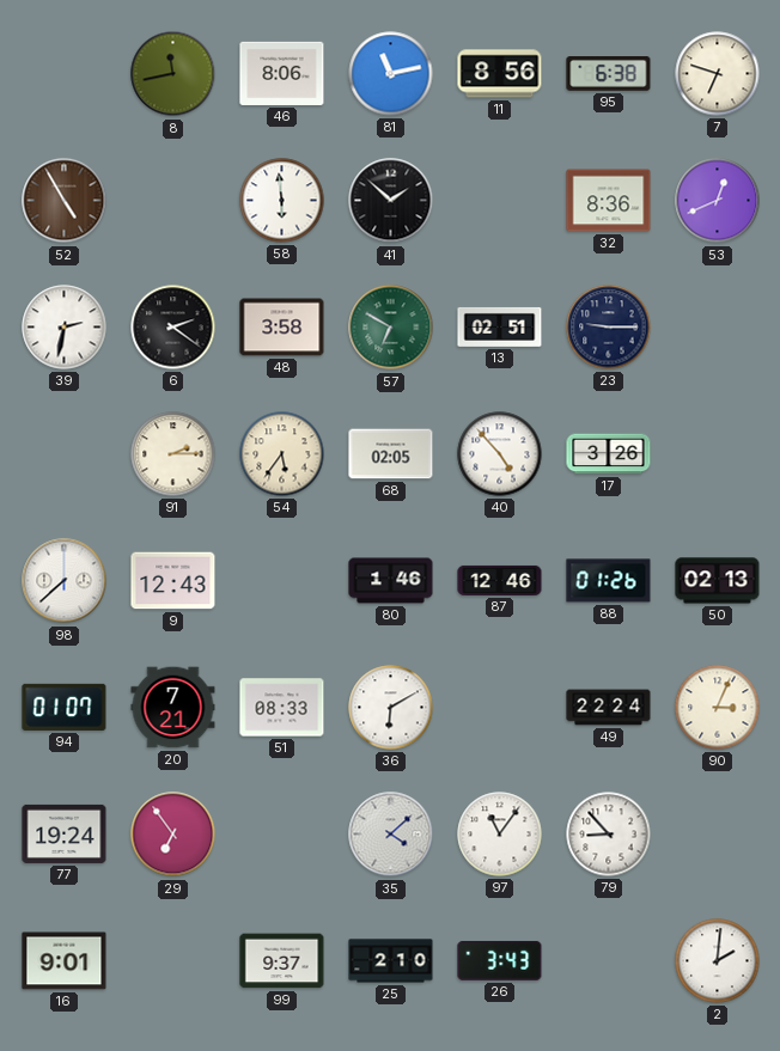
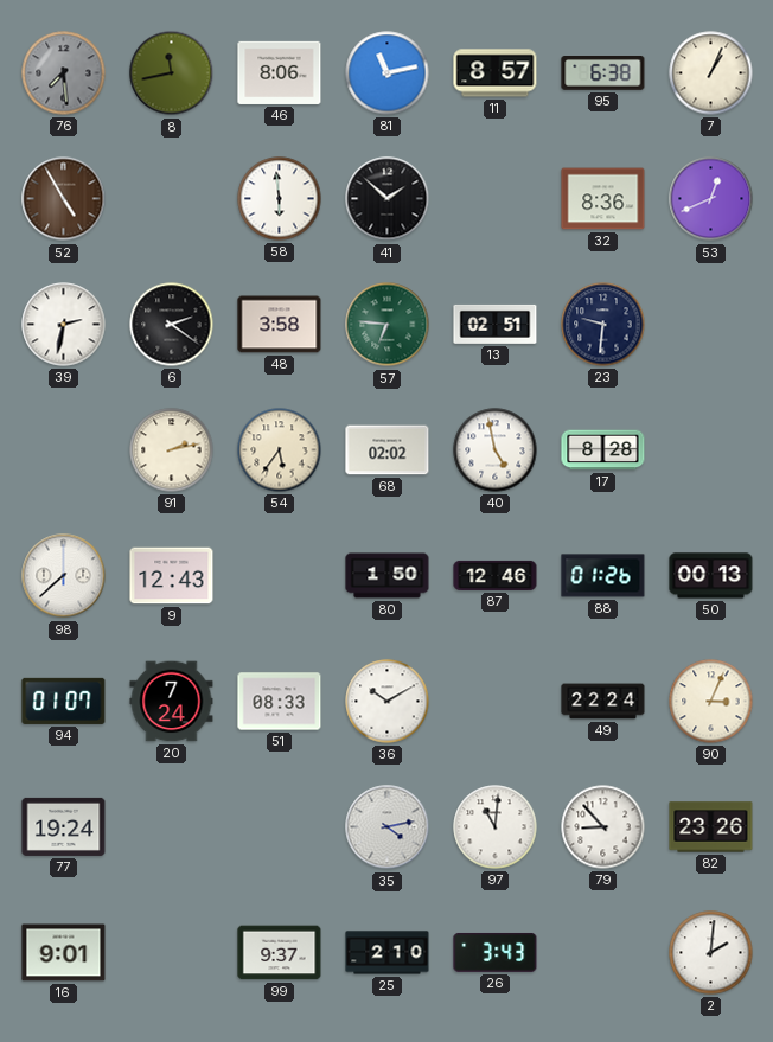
76: none -> 7:29
11: 8:56 -> 8:57
7: 6:48 -> 1:04
57: 6:50 -> 6:46
23: 9:15 -> 9:31
91: 2:15 -> 2:13
68: 02:05 -> 02:02
40: 4:53 -> 4:58
17: 3:26 -> 8:28
80: 1:46 -> 1:50
50: 02:13 -> 00:13
20: 7:21 -> 7:24
36: 6:10 -> 10:10
29: 6:54 -> none
35: 4:08 -> 4:13
97: 11:06 -> 11:01
82: none -> 23:26
